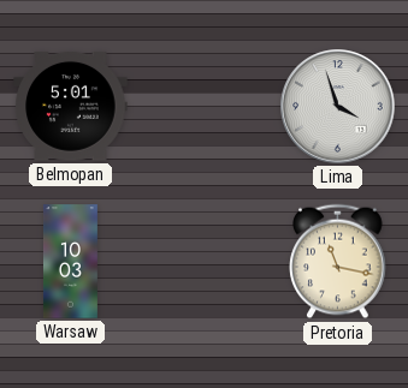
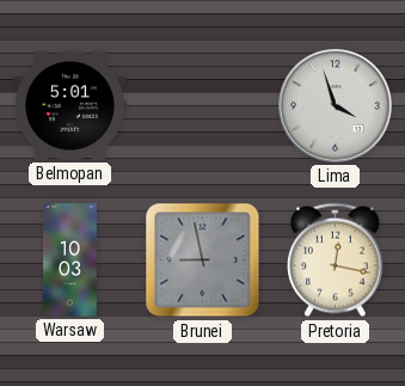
Brunei: none -> 8:58
Pretoria: 11:17 -> 12:17
